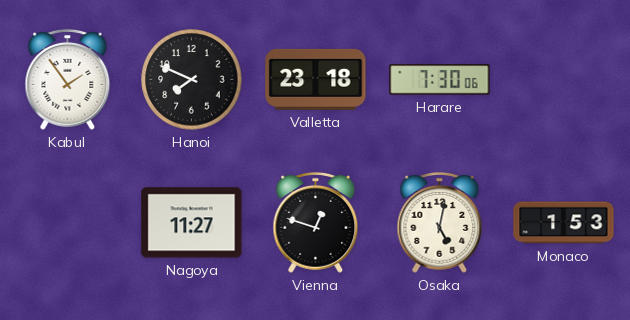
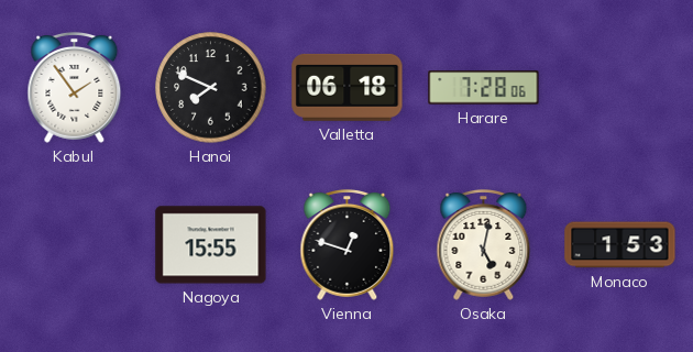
Valletta: 23:18 -> 06:18
Harare: 7:30 -> 7:28
Nagoya: 11:27 -> 15:55
